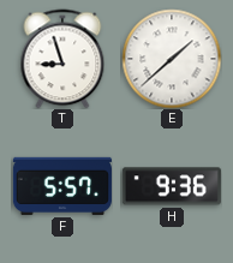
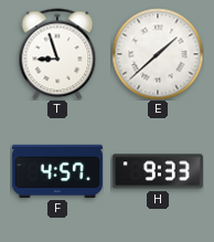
F: 5:57 -> 4:57
H: 9:36 -> 9:33
